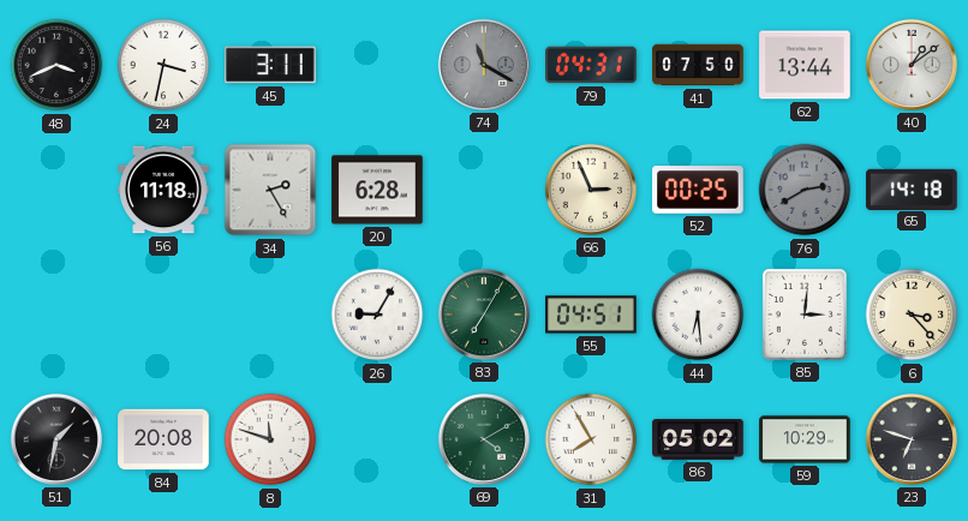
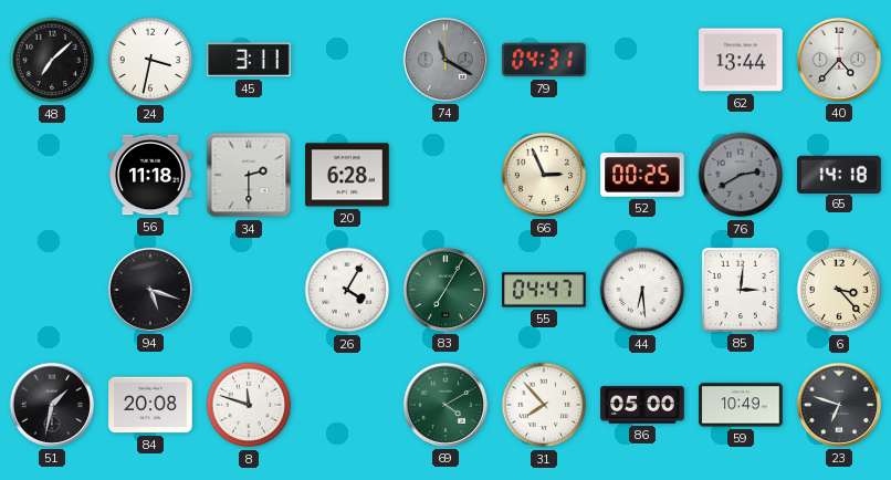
48: 3:41 -> 7:08
41: 07:50 -> none
40: 1:09 -> 4:37
34: 2:25 -> 2:30
94: none -> 5:18
26: 9:05 -> 4:05
55: 04:51 -> 04:47
31: 7:55 -> 7:53
86: 05:02 -> 05:00
59: 10:29 -> 10:49
